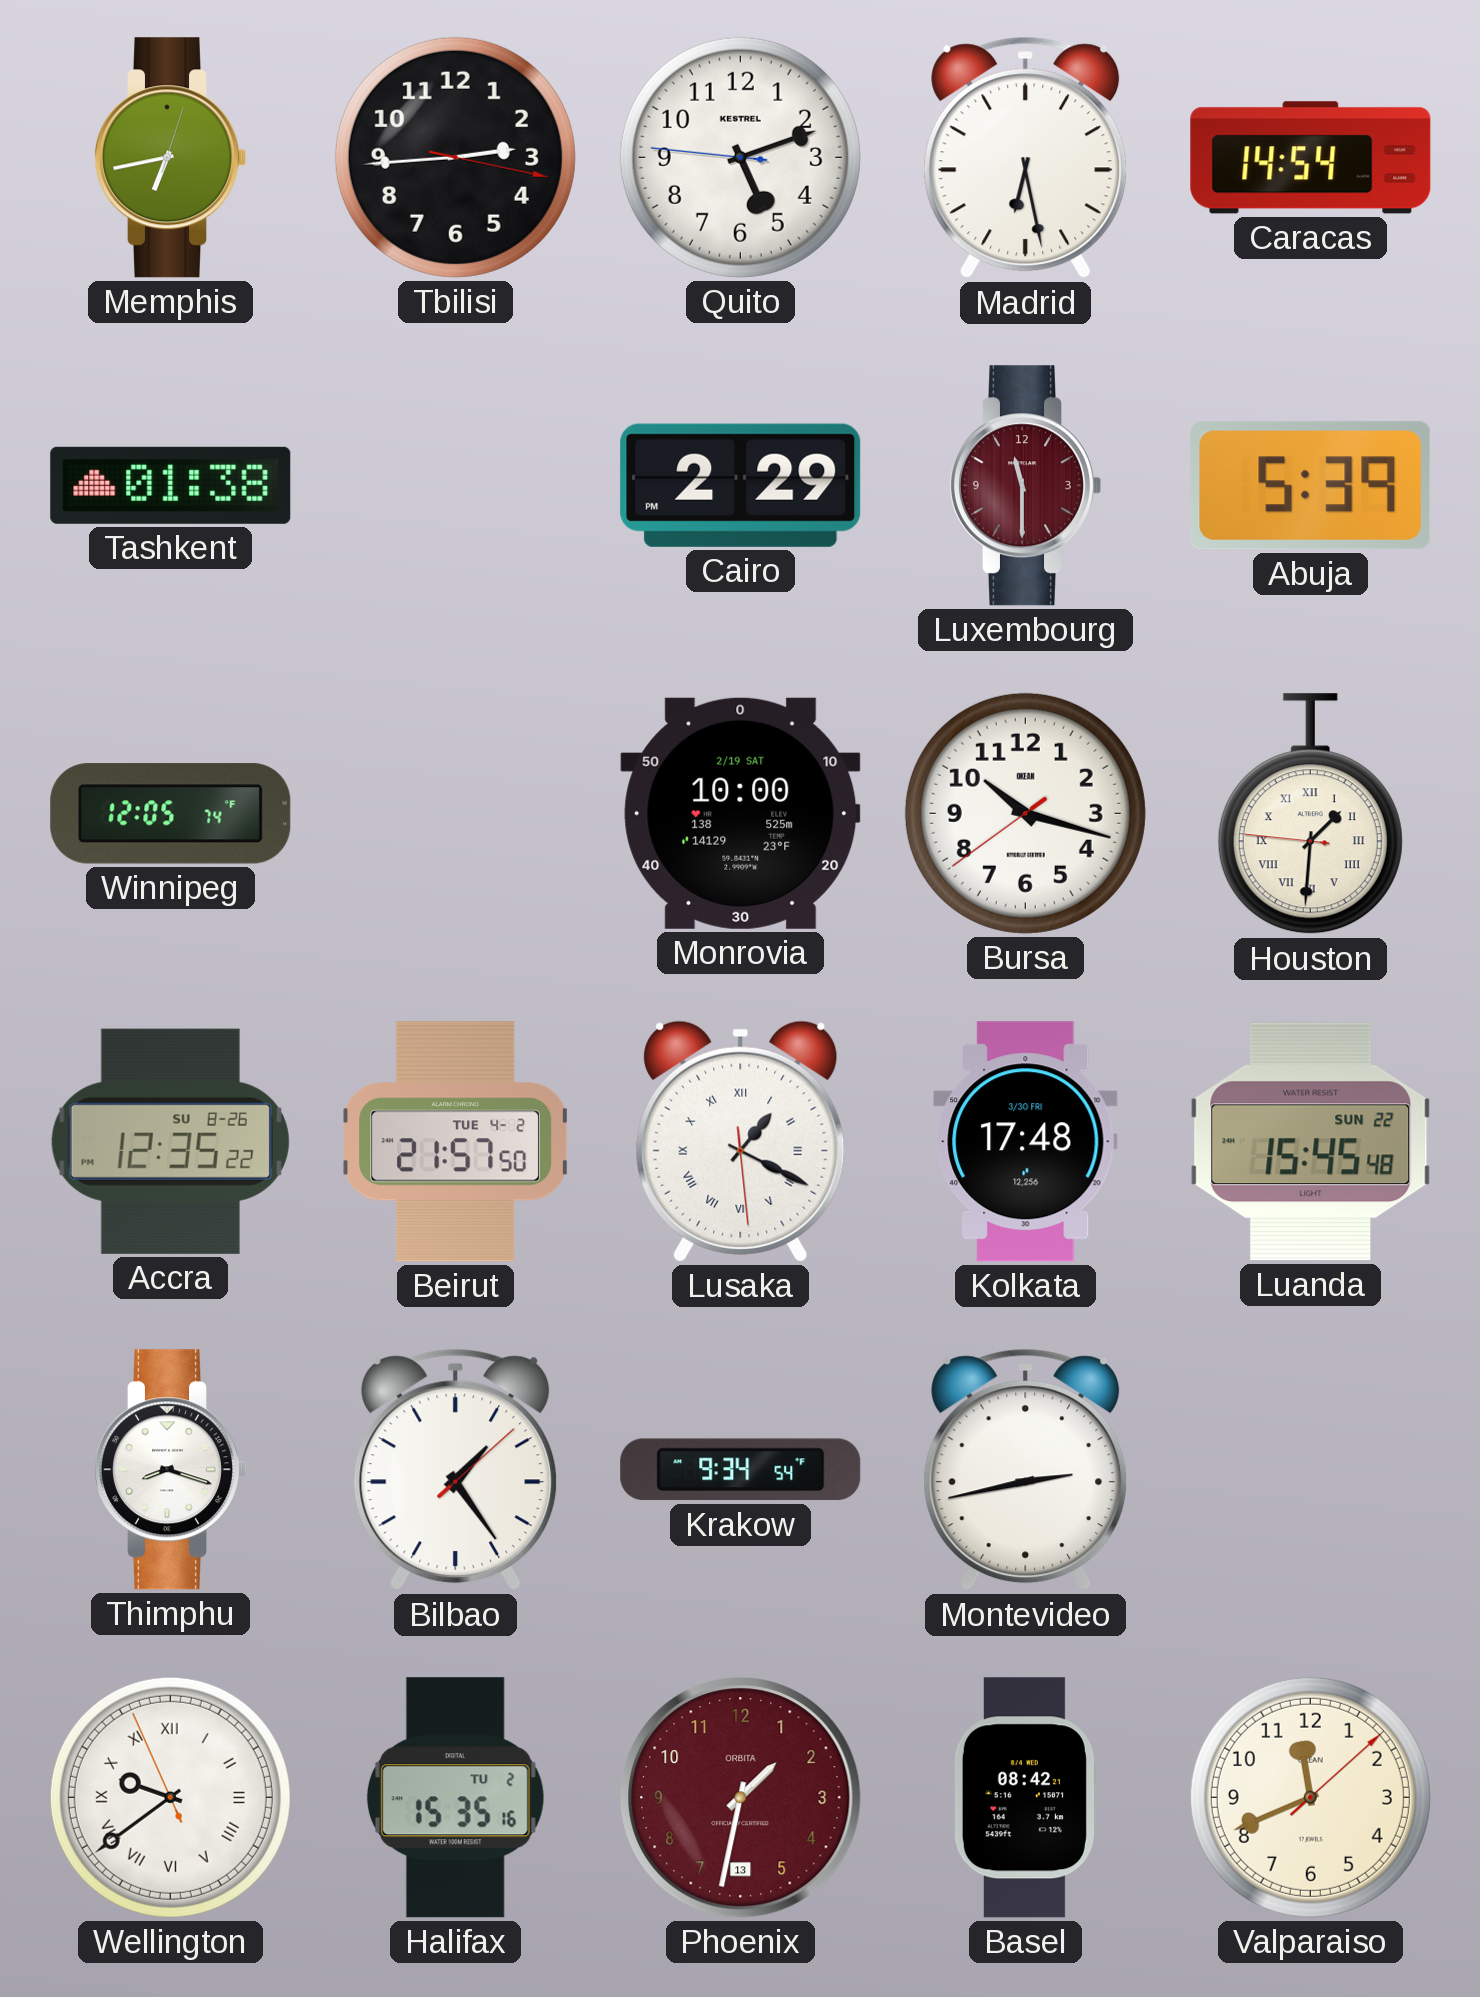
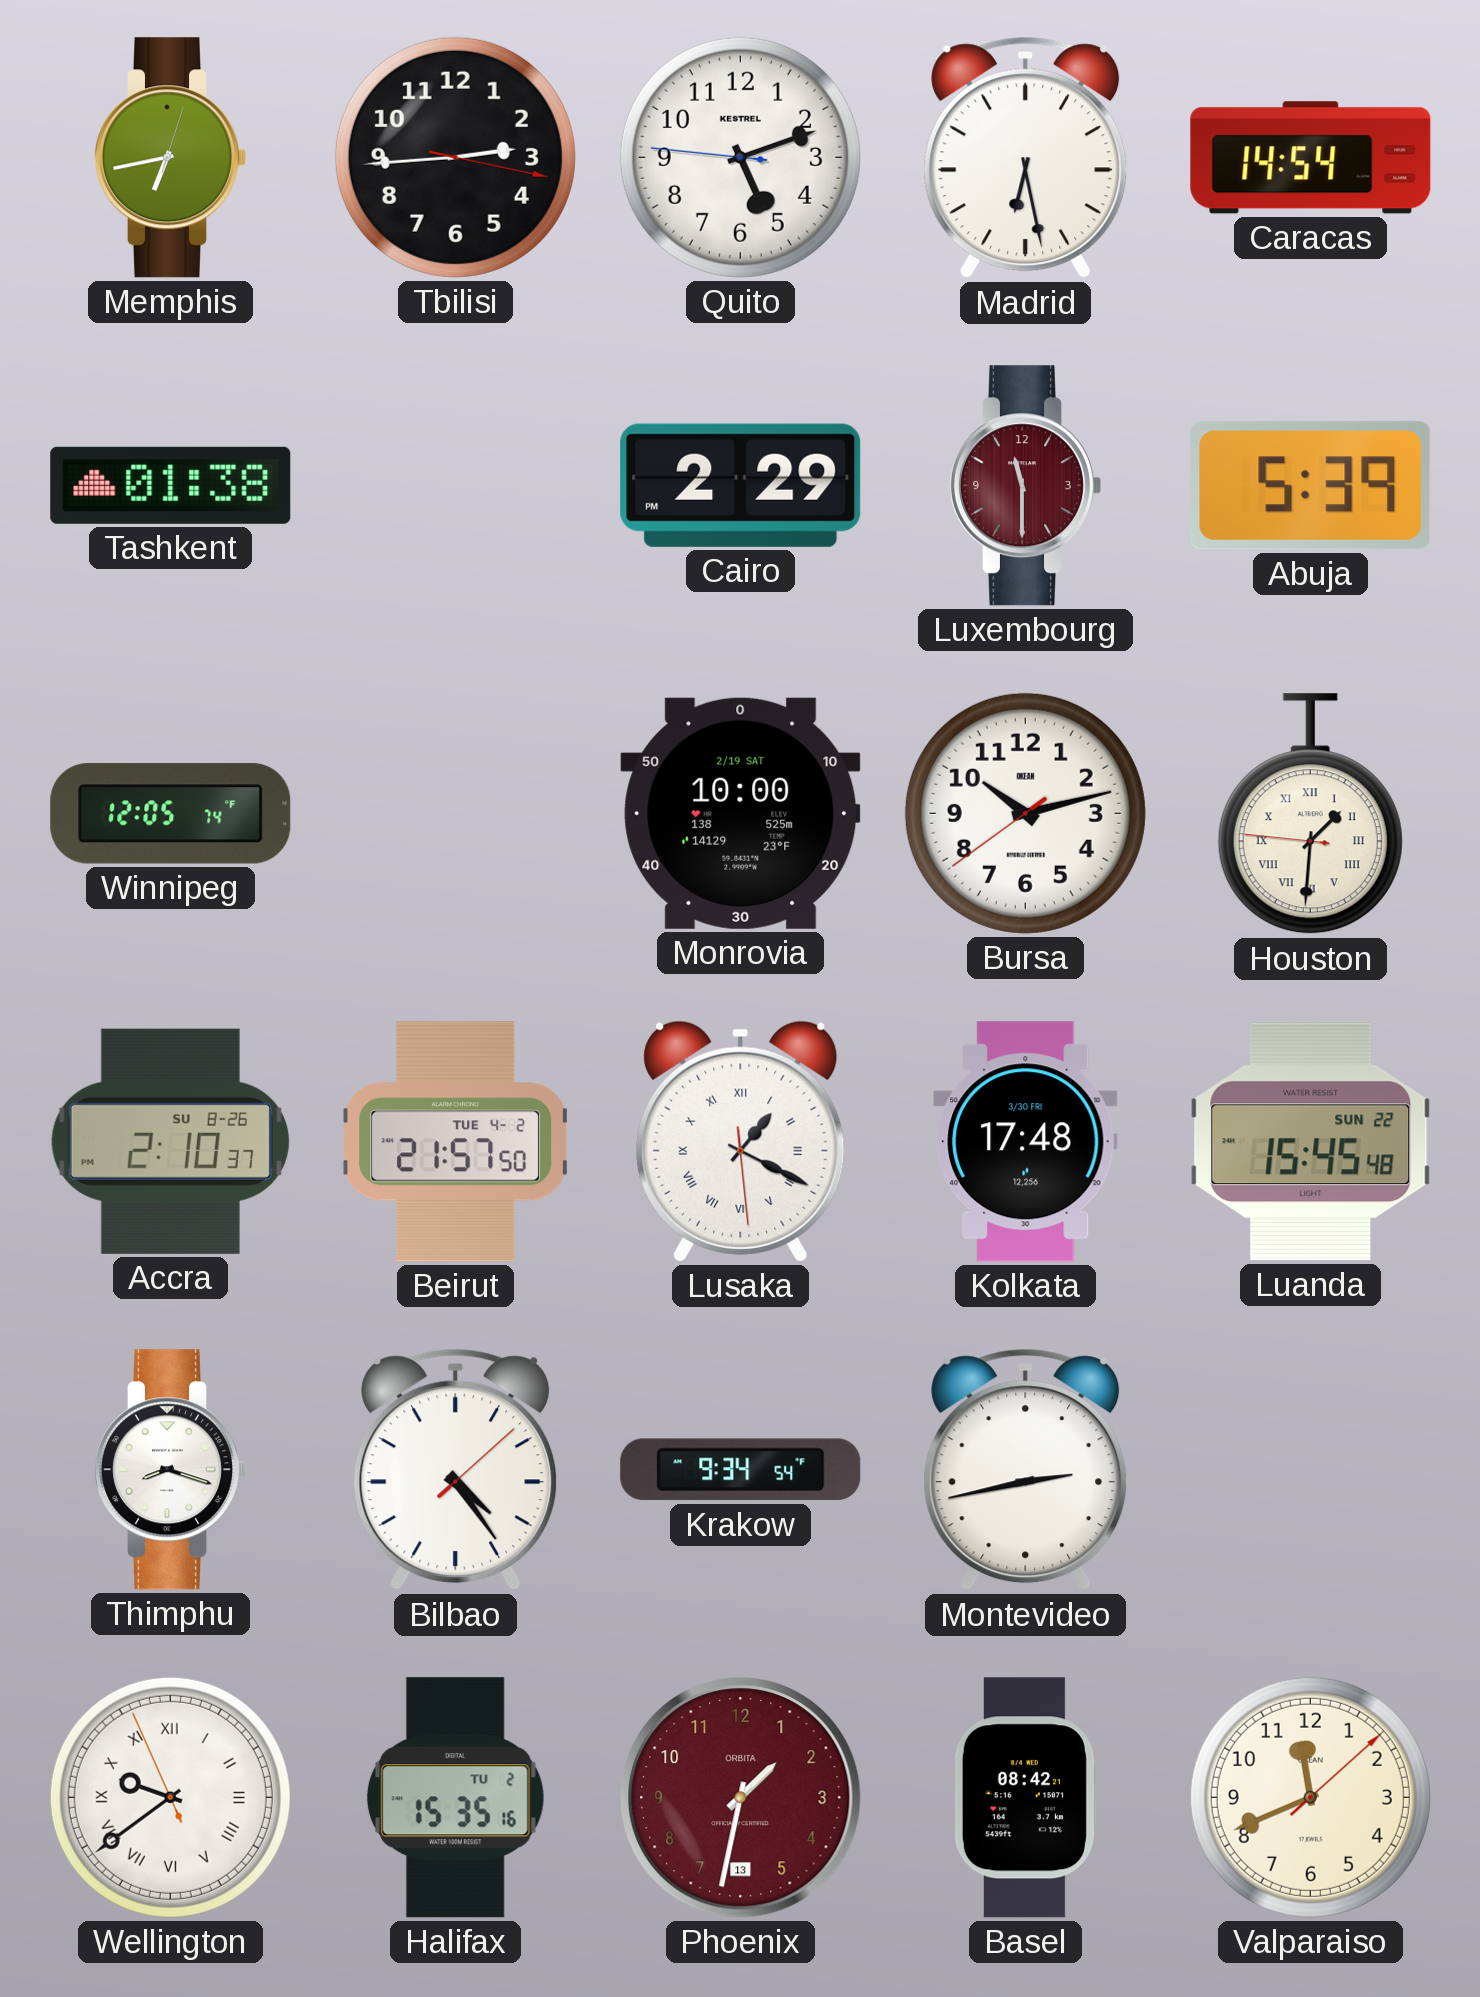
Bursa: 10:17 -> 10:12
Accra: 12:35 -> 2:10
Bilbao: 1:24 -> 4:24
